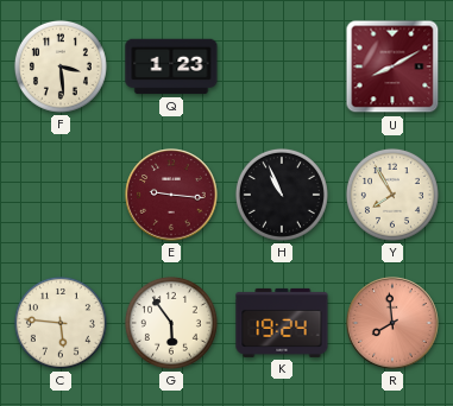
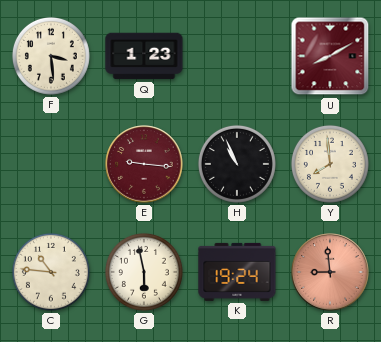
Y: 7:55 -> 7:59
C: 5:46 -> 10:46
G: 5:54 -> 5:58
R: 7:59 -> 8:59
